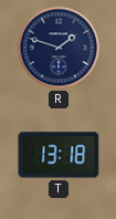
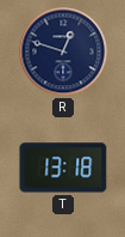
R: 1:48 -> 12:48
